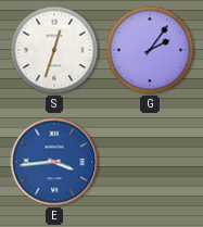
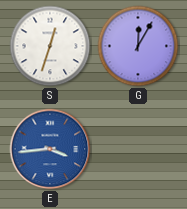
G: 2:06 -> 12:05
